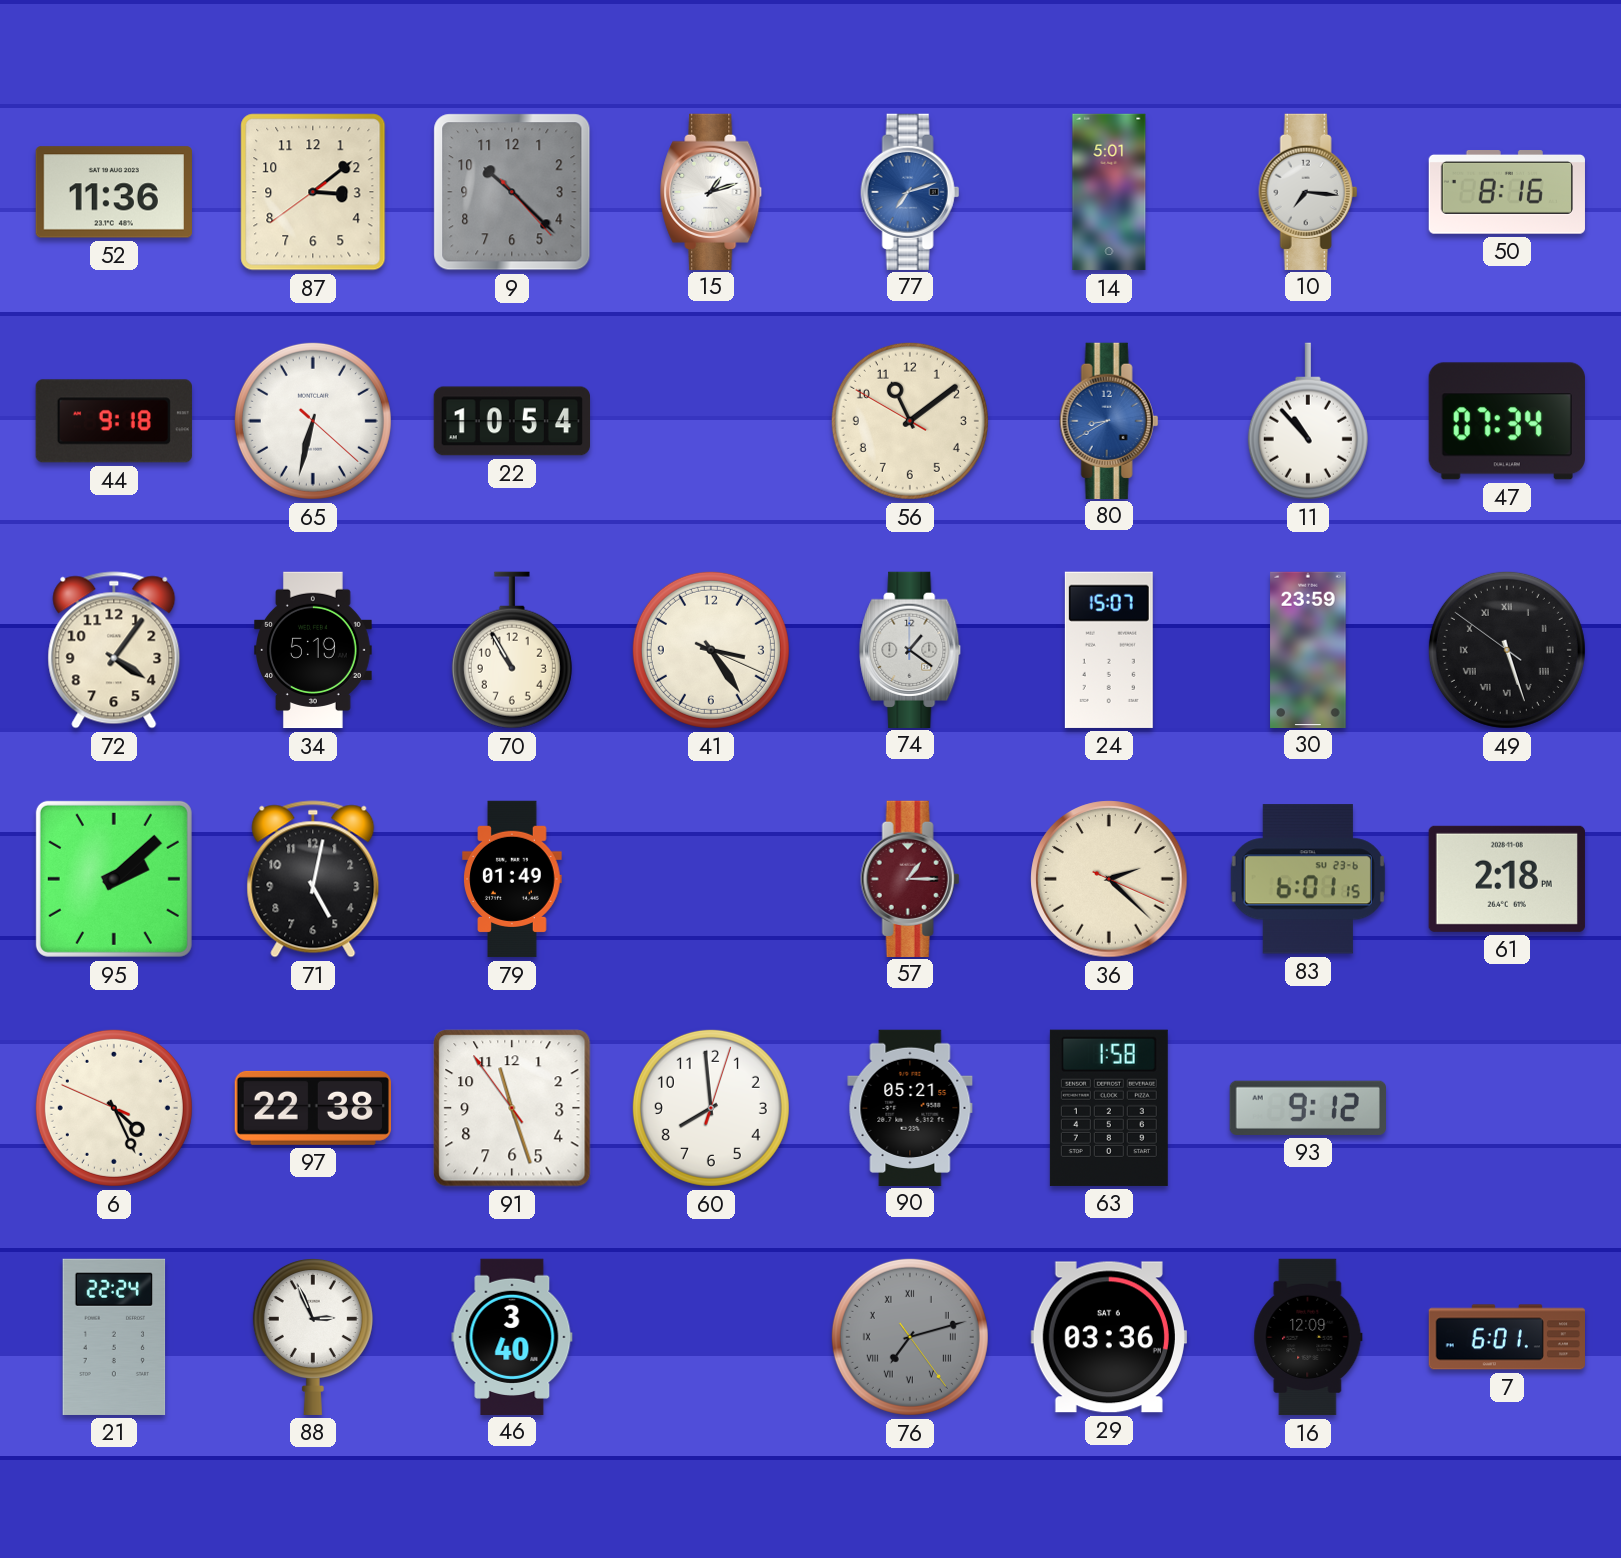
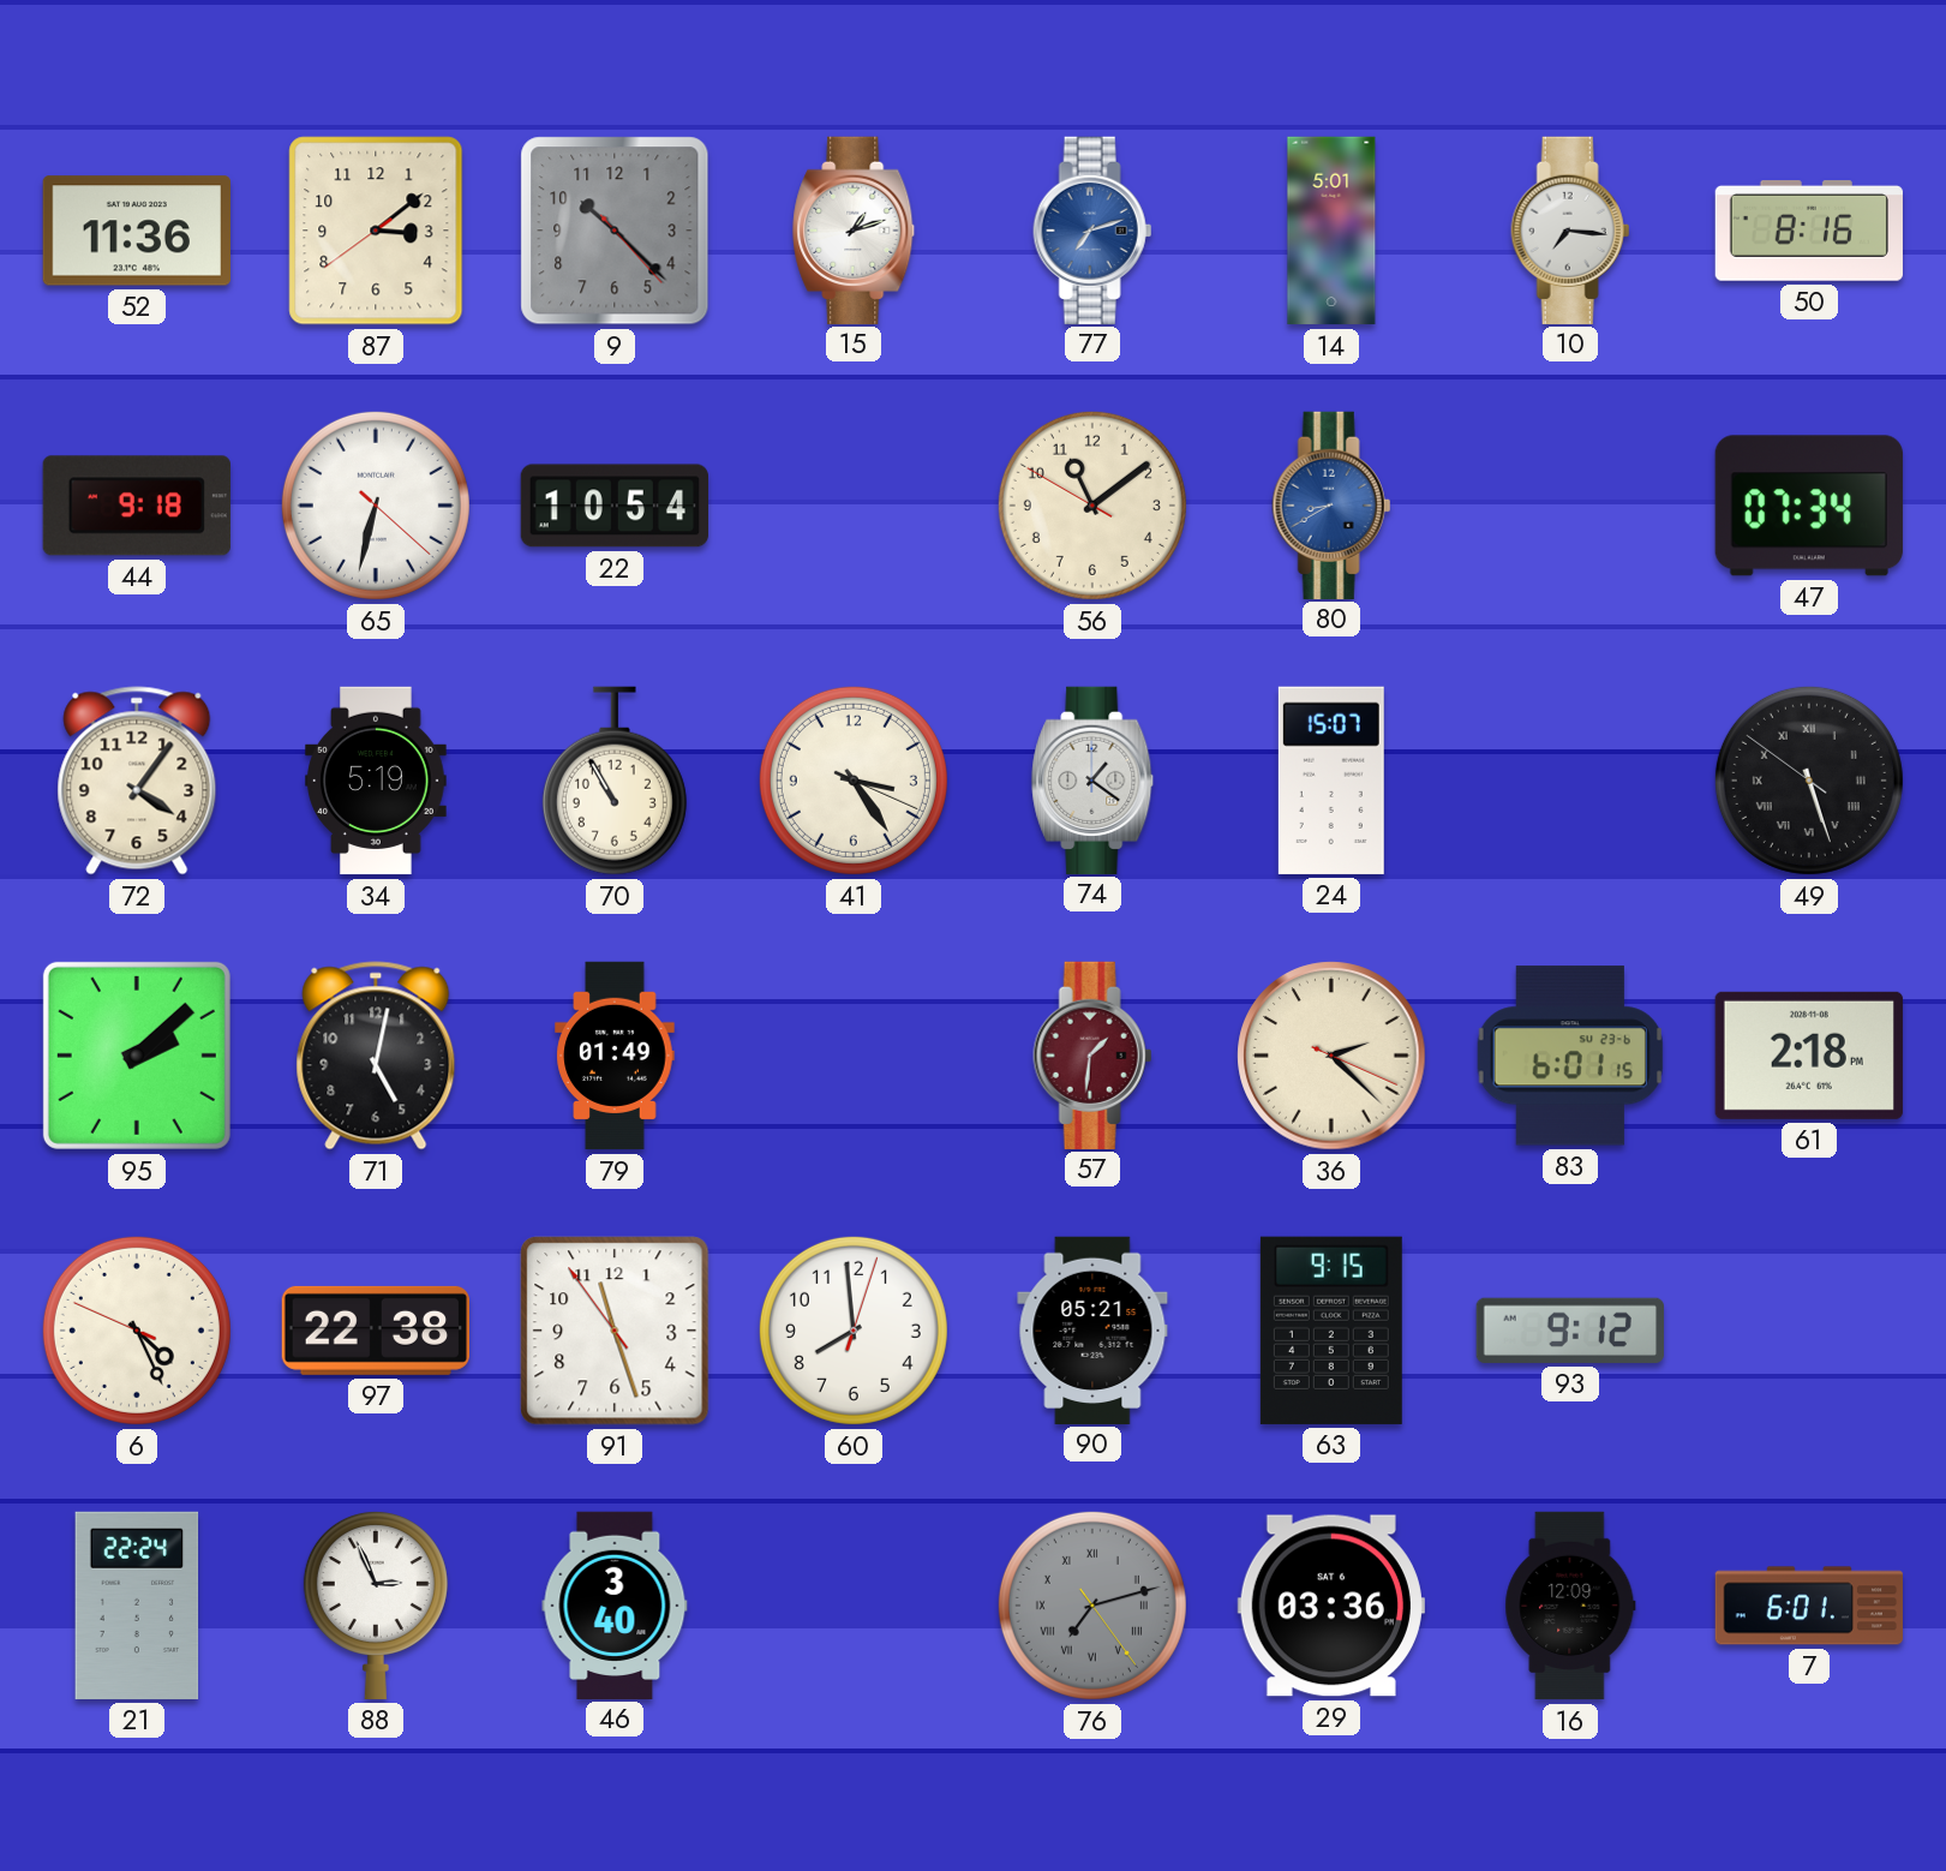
11: 10:53 -> none
30: 23:59 -> none
57: 1:15 -> 1:31
63: 1:58 -> 9:15
